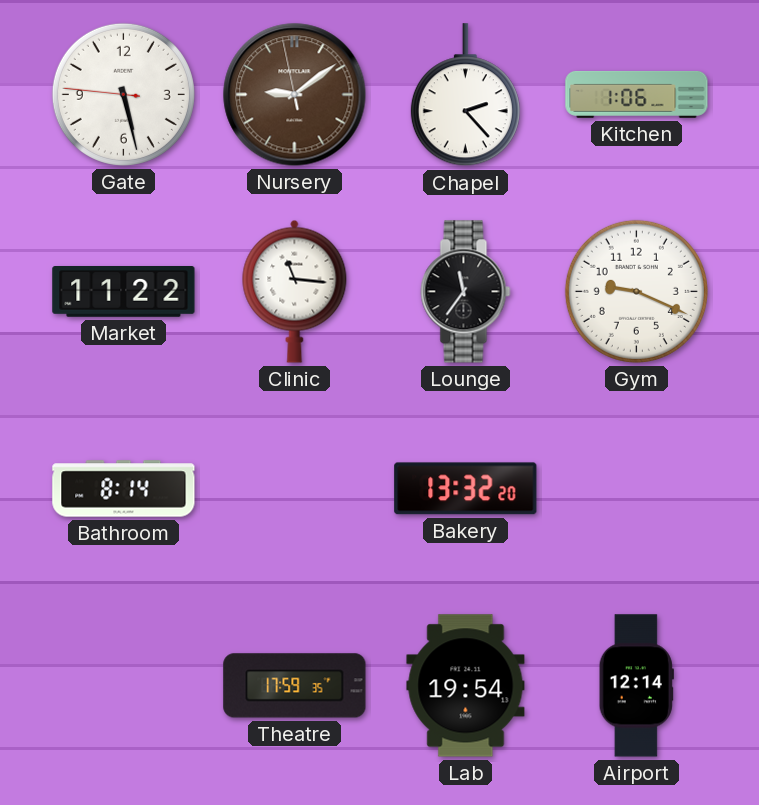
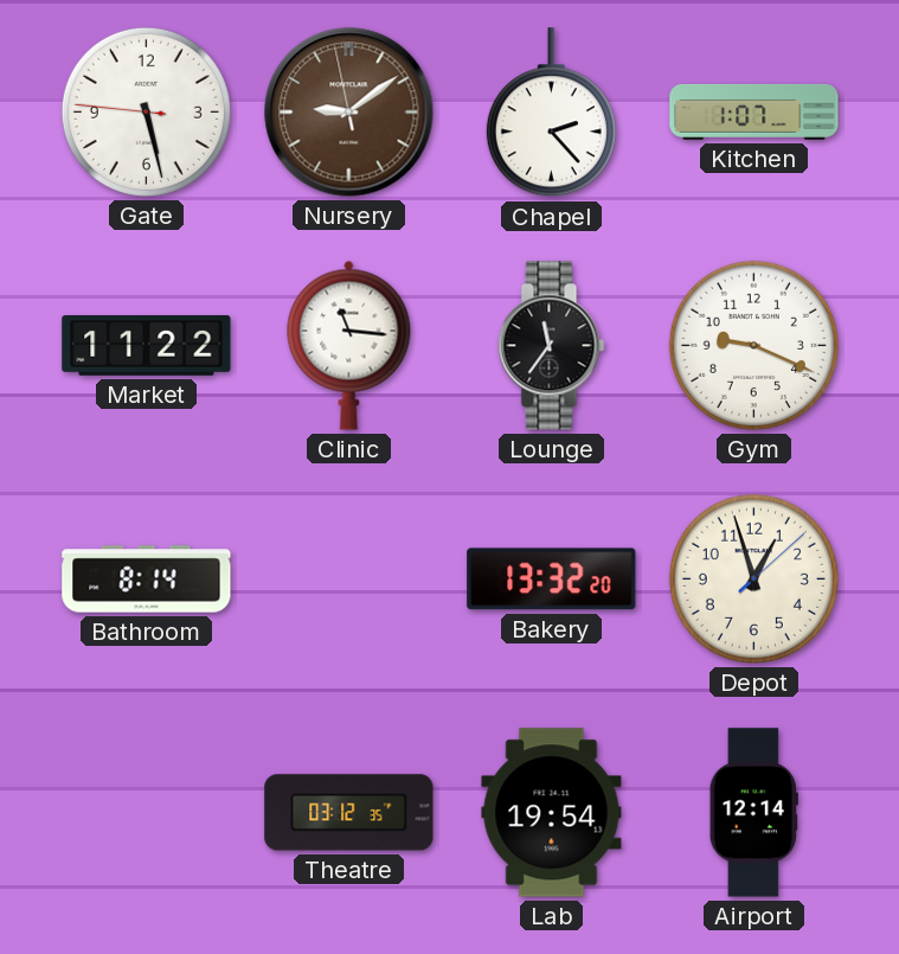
Kitchen: 1:06 -> 1:07
Depot: none -> 12:57
Theatre: 17:59 -> 03:12
